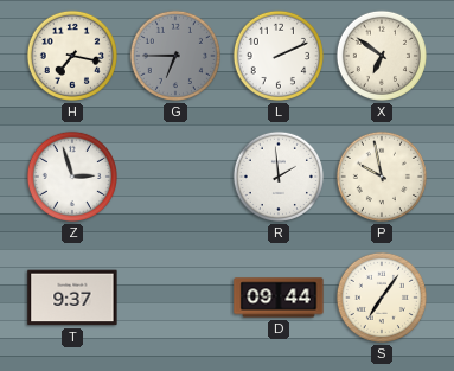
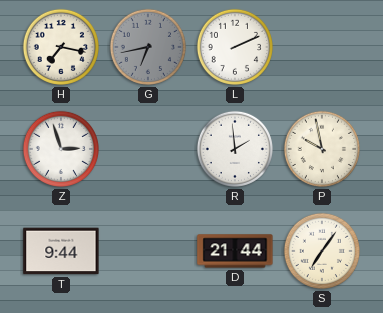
G: 6:45 -> 6:43
X: 6:51 -> none
T: 9:37 -> 9:44
D: 09:44 -> 21:44
